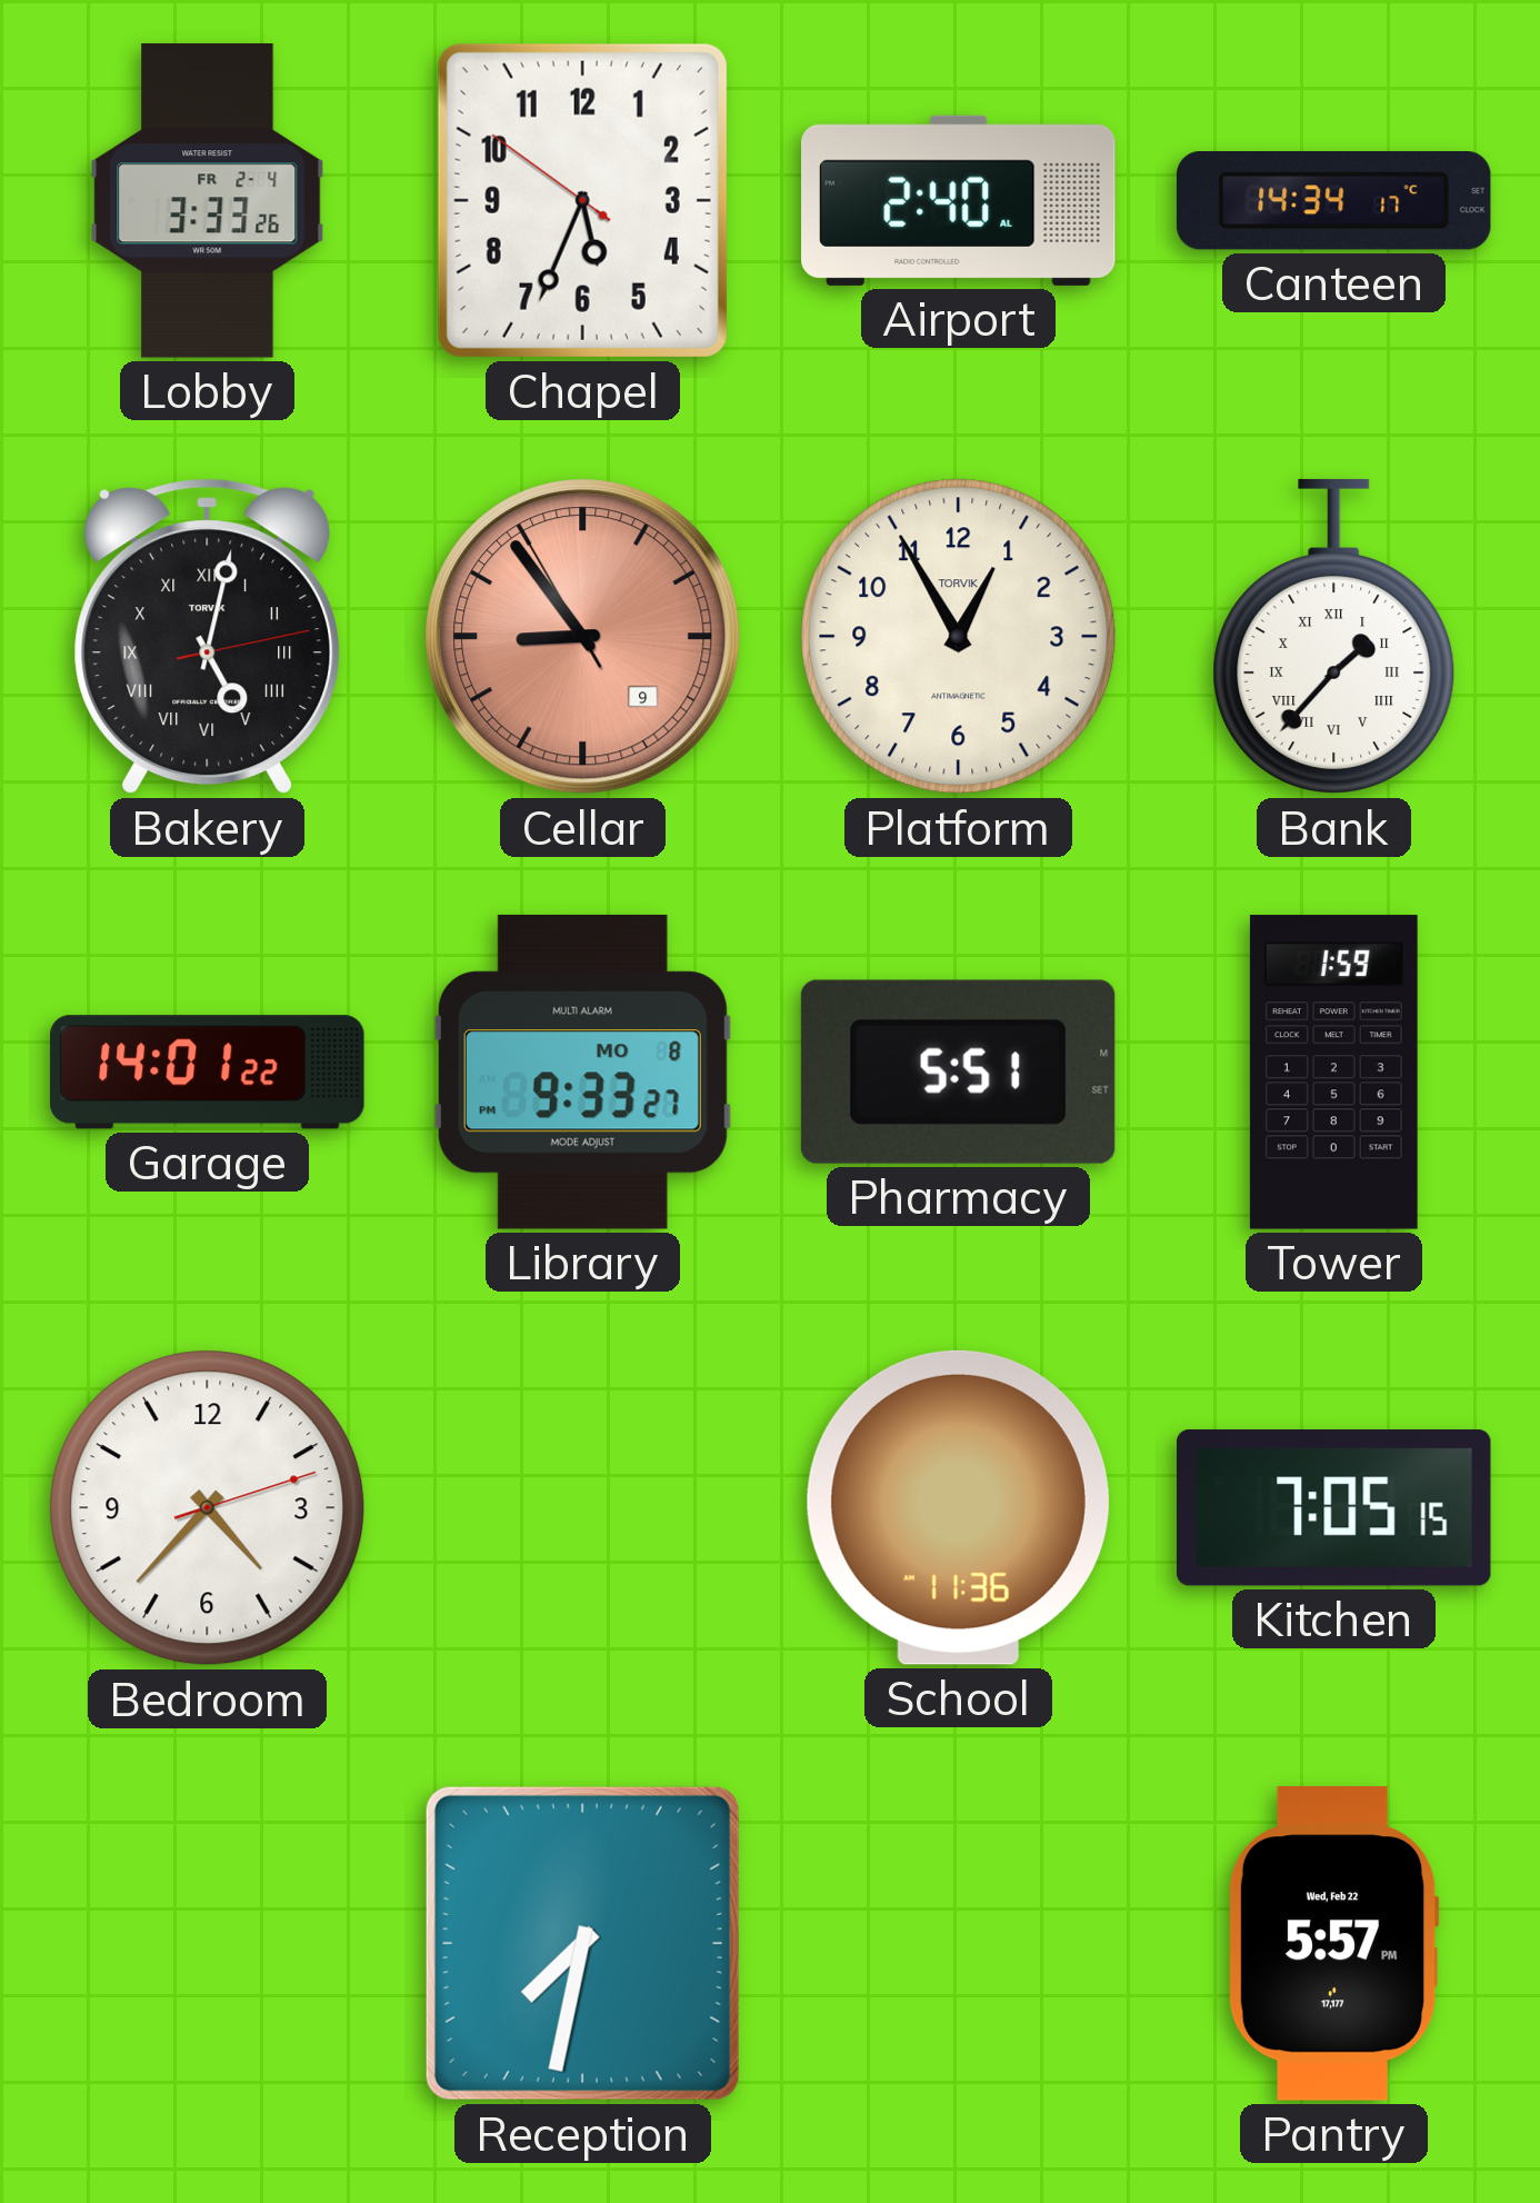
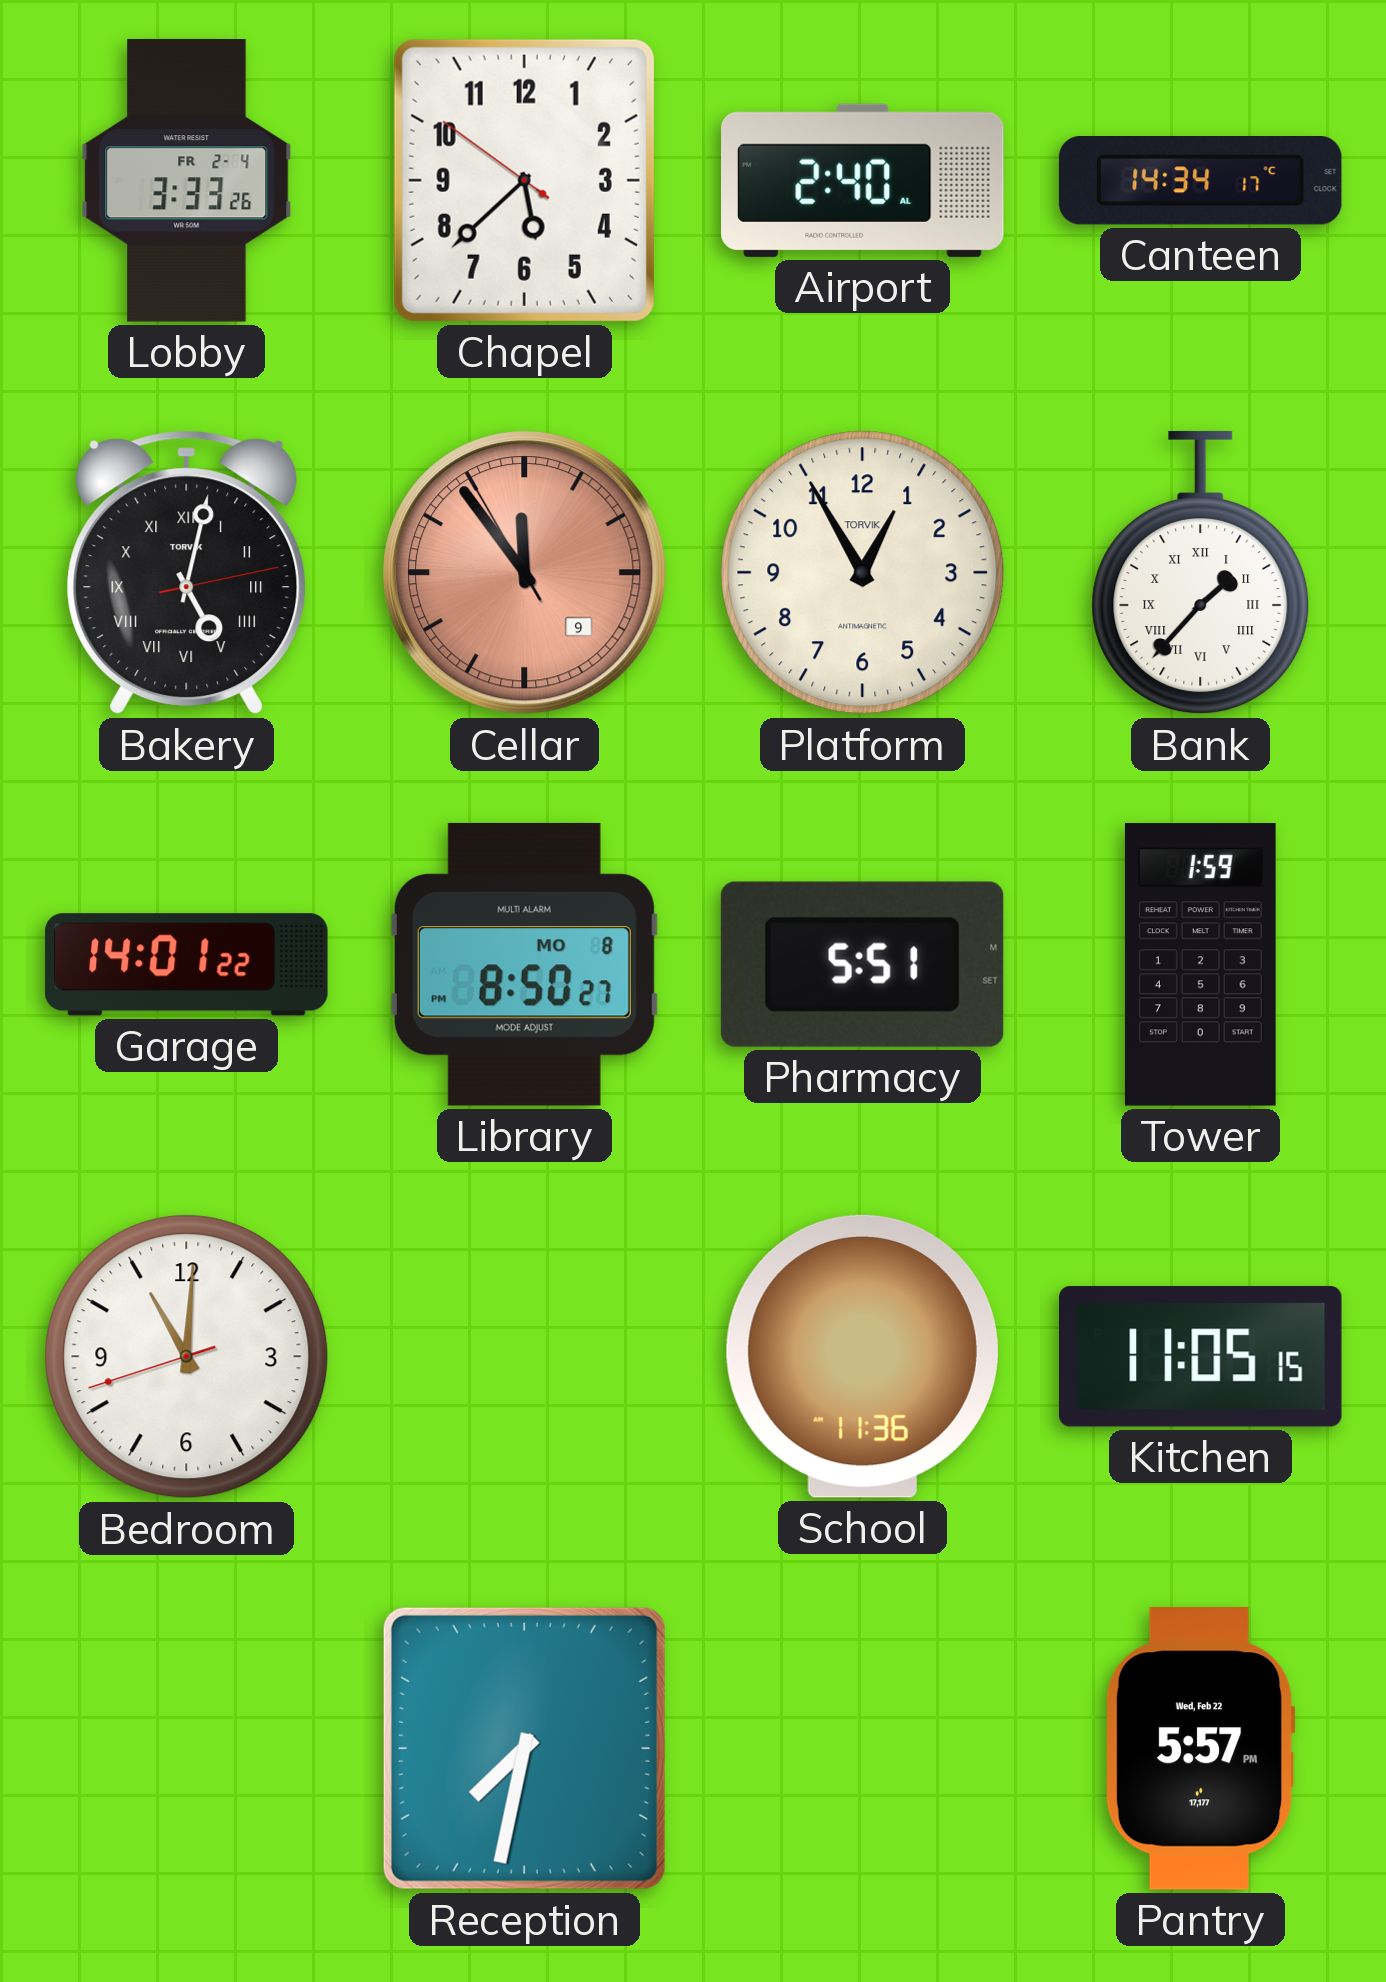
Chapel: 5:33 -> 5:37
Cellar: 8:53 -> 11:53
Library: 9:33 -> 8:50
Bedroom: 4:37 -> 11:00
Kitchen: 7:05 -> 11:05
